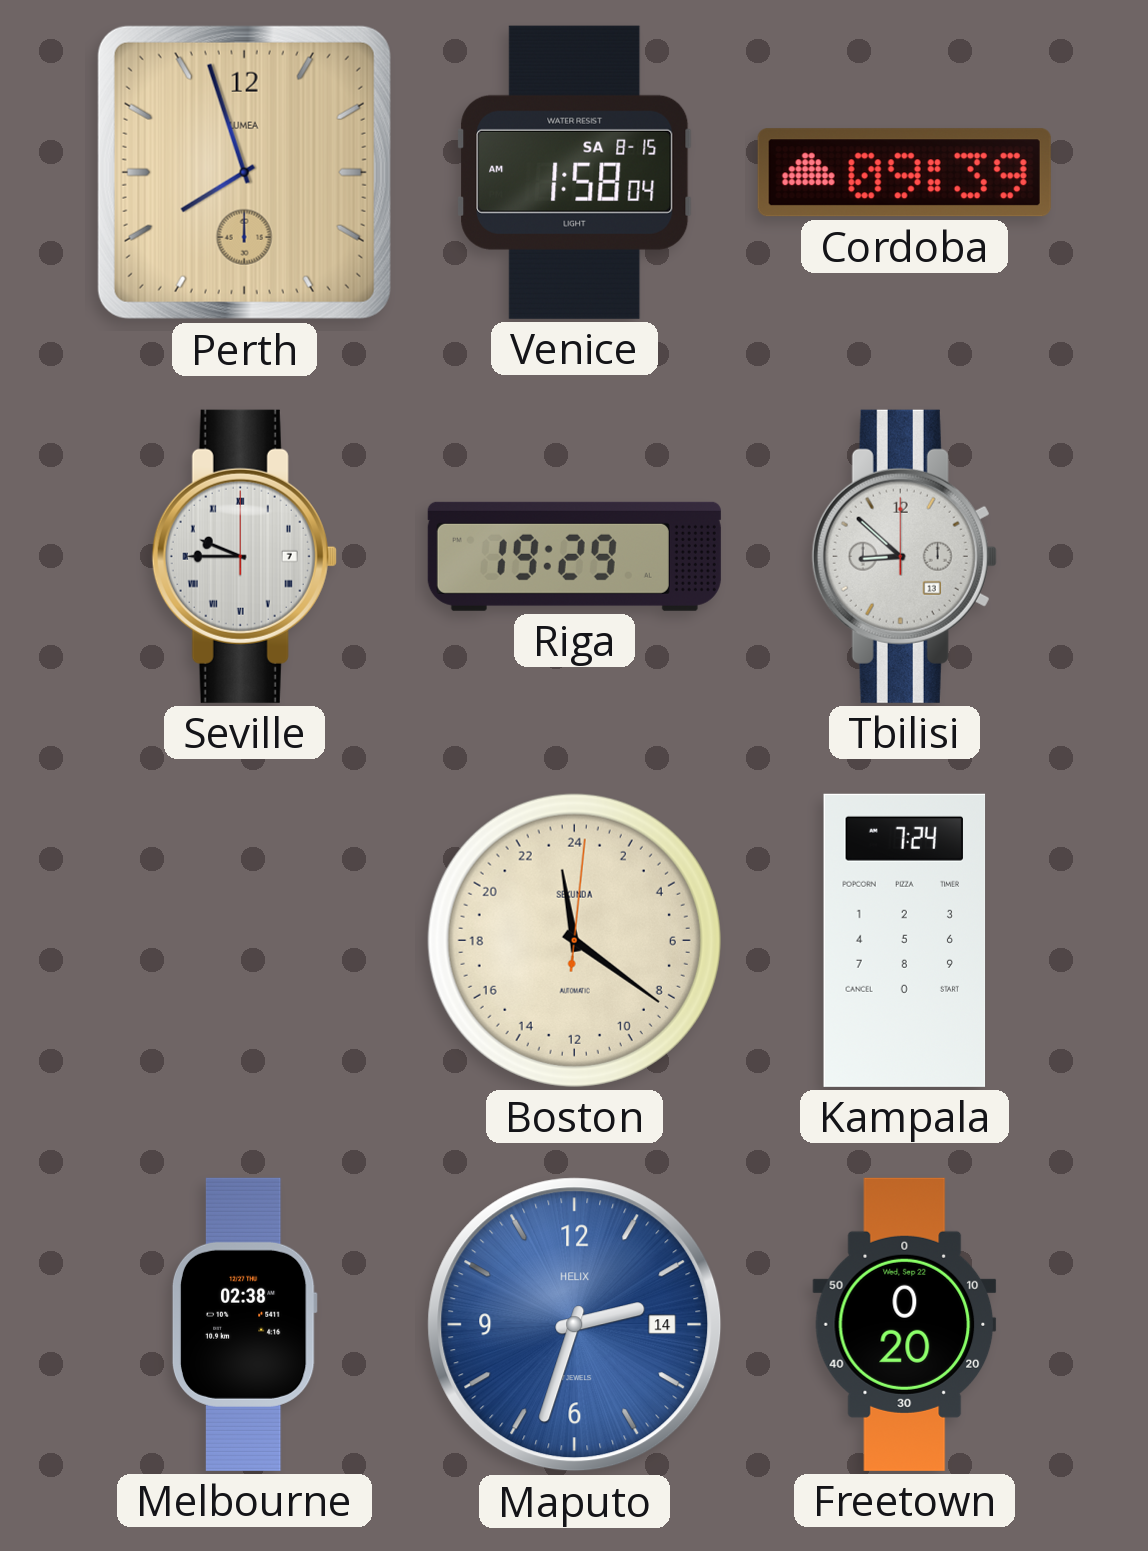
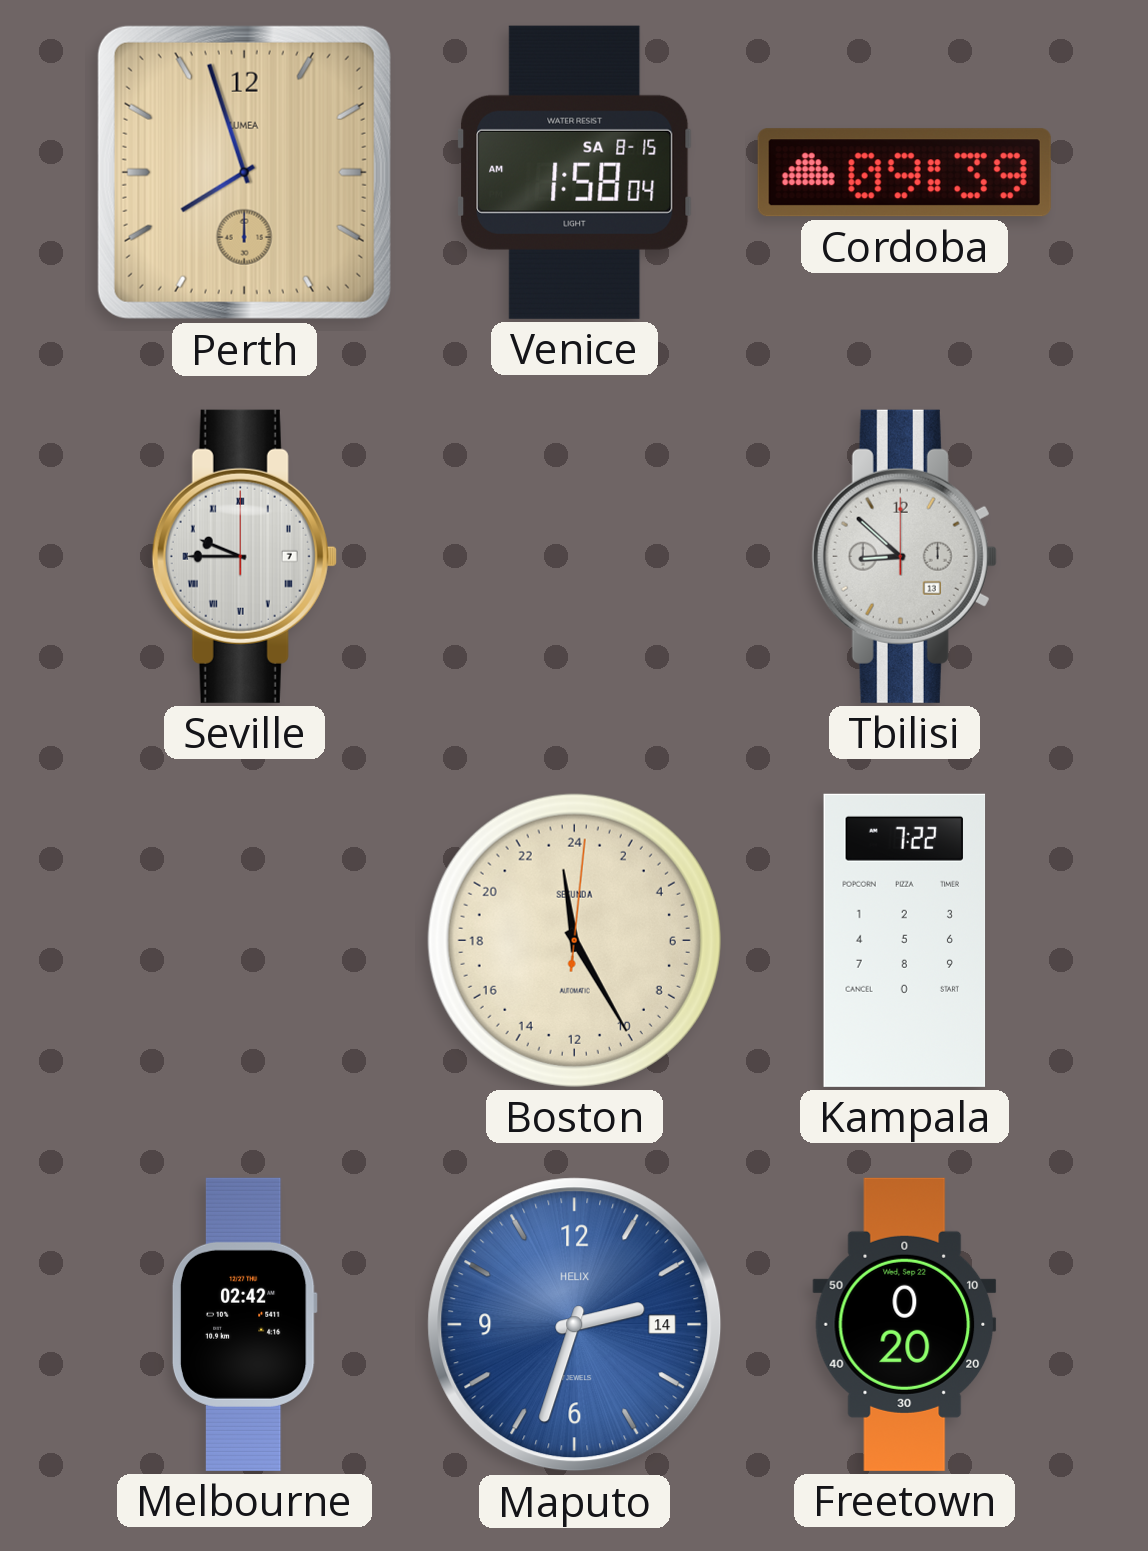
Riga: 19:29 -> none
Boston: 23:21 -> 23:25
Kampala: 7:24 -> 7:22
Melbourne: 02:38 -> 02:42
